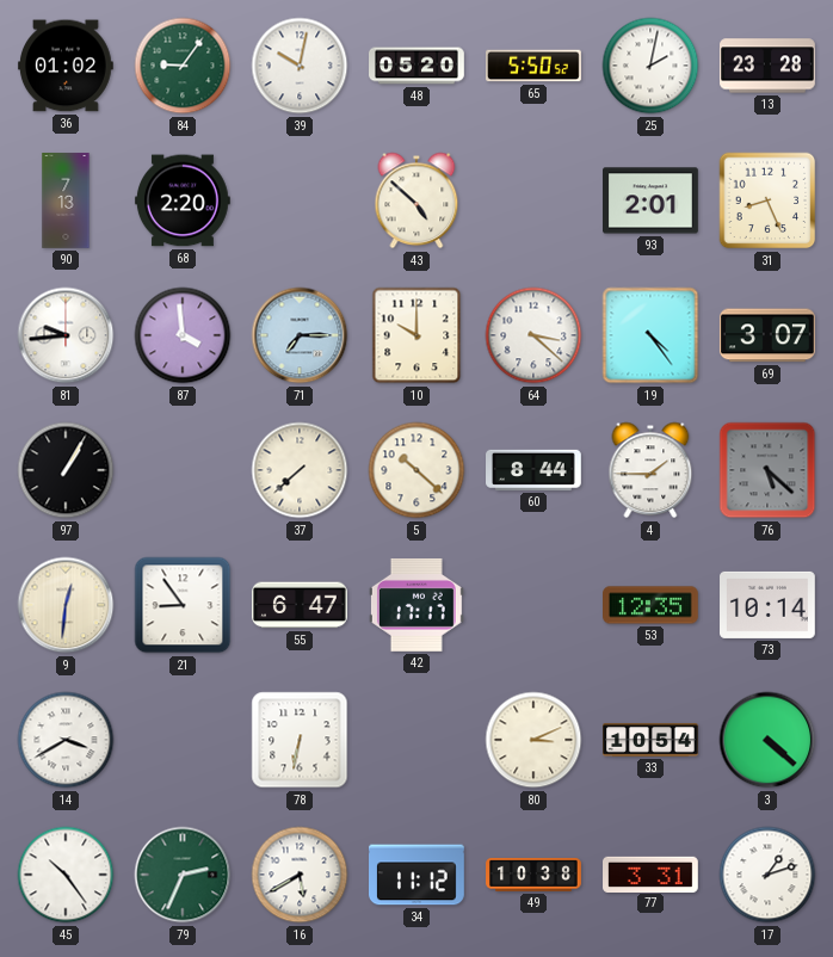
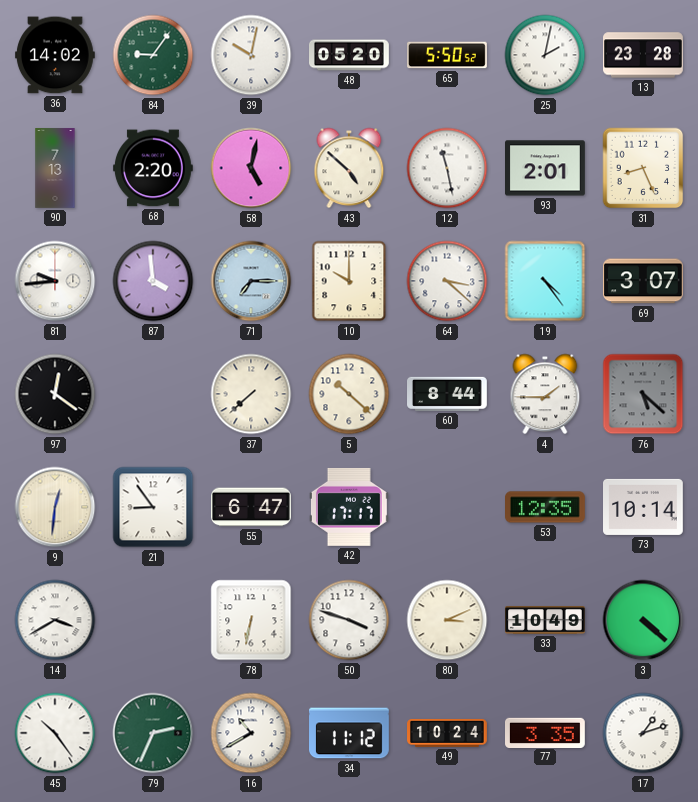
36: 01:02 -> 14:02
58: none -> 5:02
12: none -> 11:28
97: 1:05 -> 12:21
50: none -> 3:48
33: 10:54 -> 10:49
16: 5:40 -> 10:40
49: 10:38 -> 10:24
77: 3:31 -> 3:35
